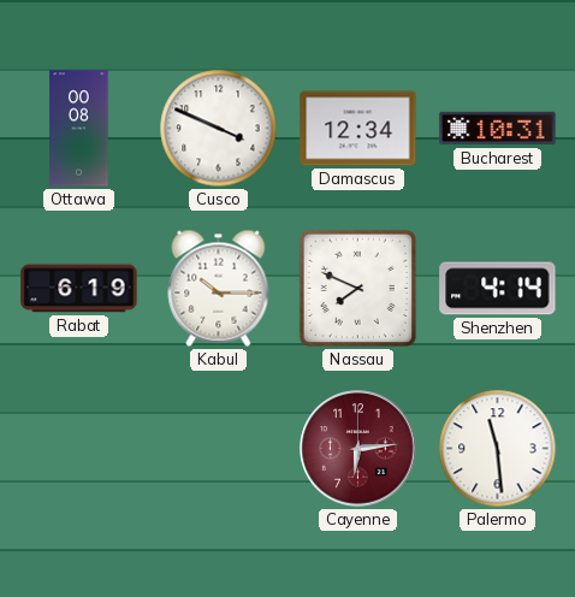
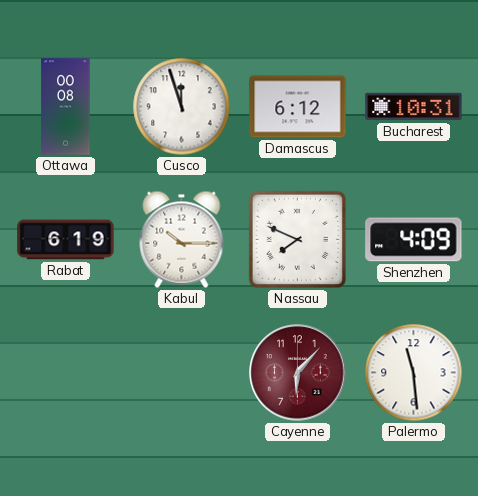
Cusco: 3:49 -> 11:57
Damascus: 12:34 -> 6:12
Shenzhen: 4:14 -> 4:09
Cayenne: 6:14 -> 6:07
